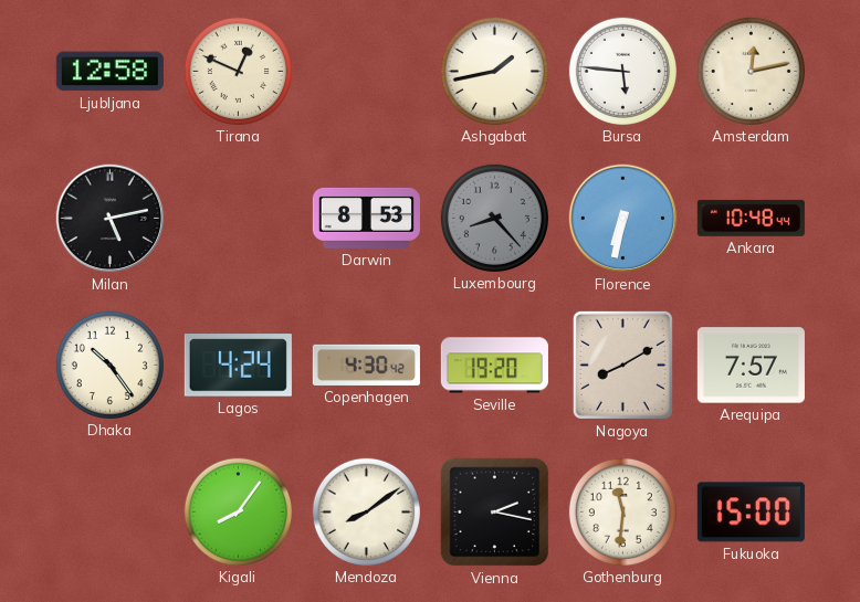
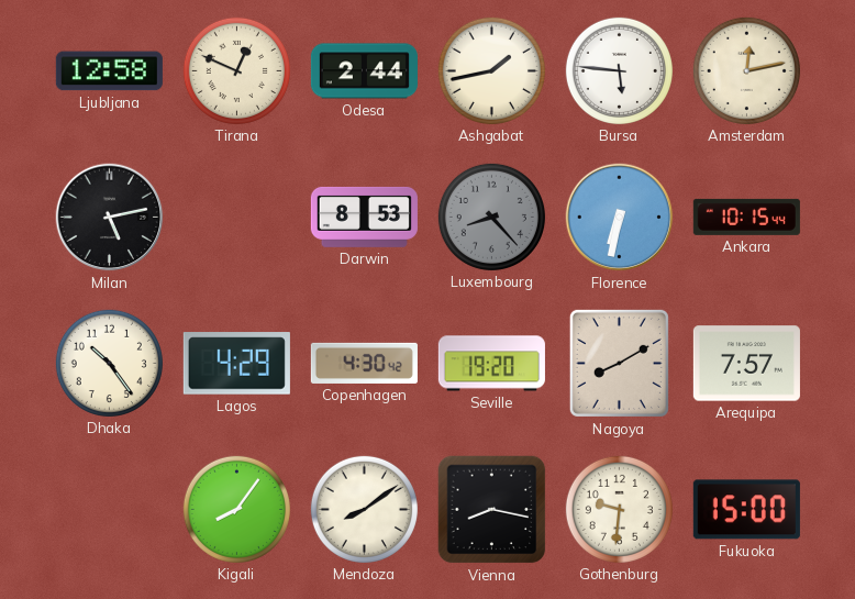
Odesa: none -> 2:44
Ankara: 10:48 -> 10:15
Lagos: 4:24 -> 4:29
Vienna: 2:17 -> 8:17
Gothenburg: 11:31 -> 9:31
